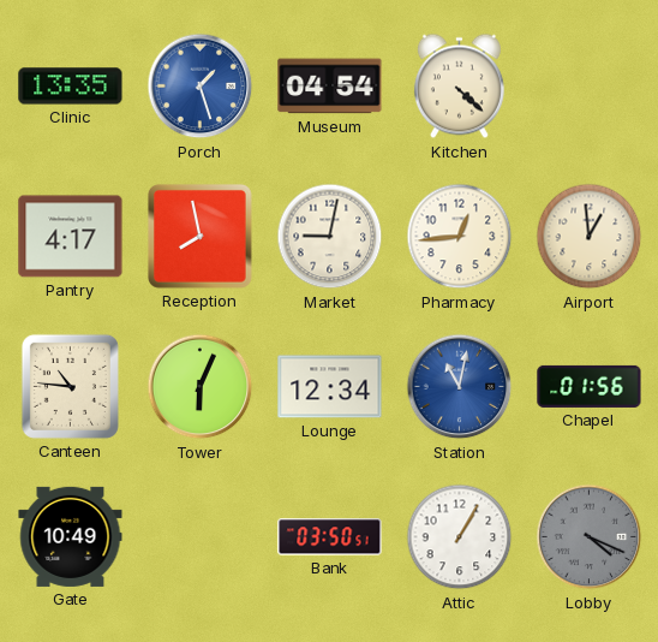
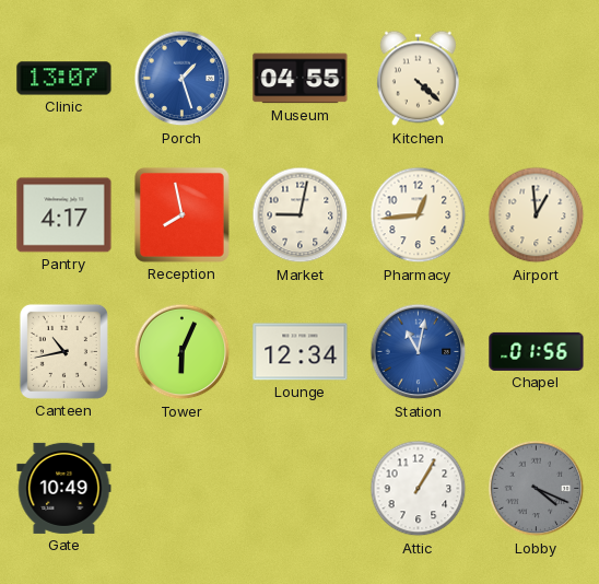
Clinic: 13:35 -> 13:07
Museum: 04:54 -> 04:55
Canteen: 10:46 -> 10:43
Bank: 03:50 -> none
